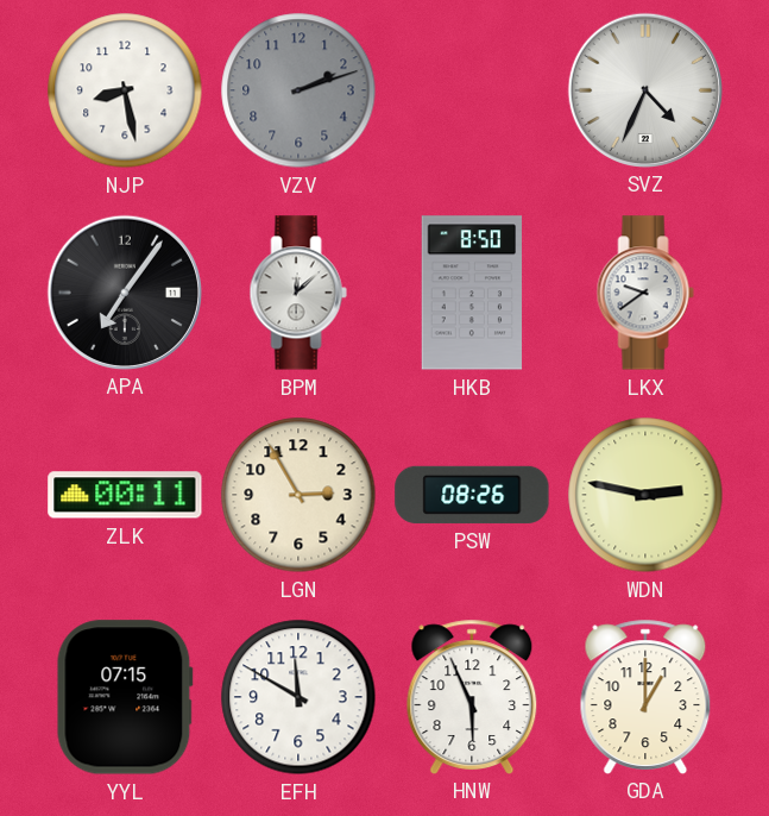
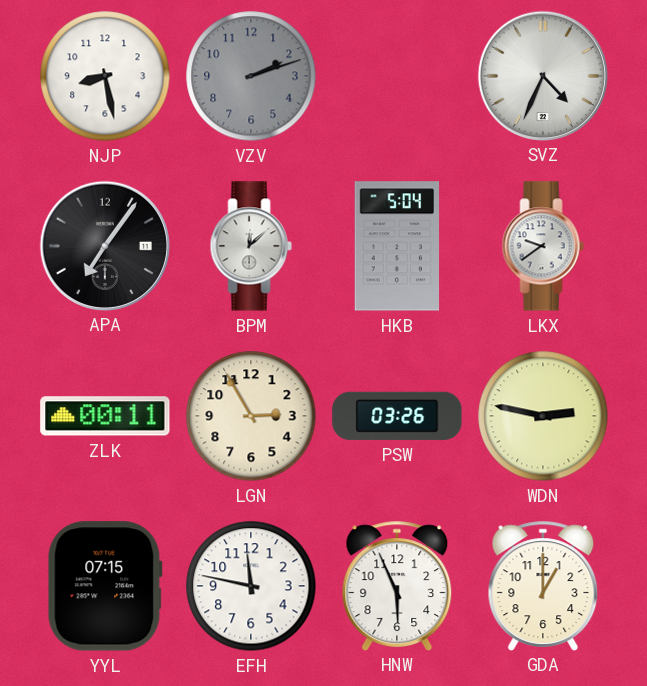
HKB: 8:50 -> 5:04
PSW: 08:26 -> 03:26
EFH: 11:50 -> 11:47
